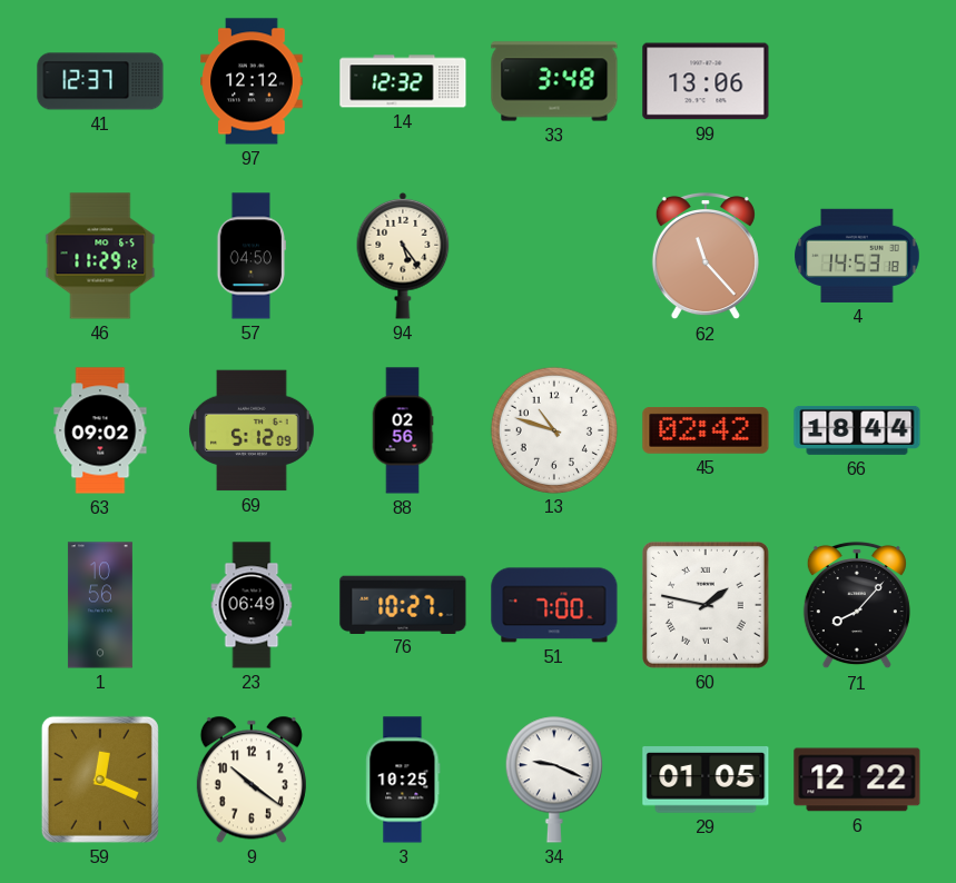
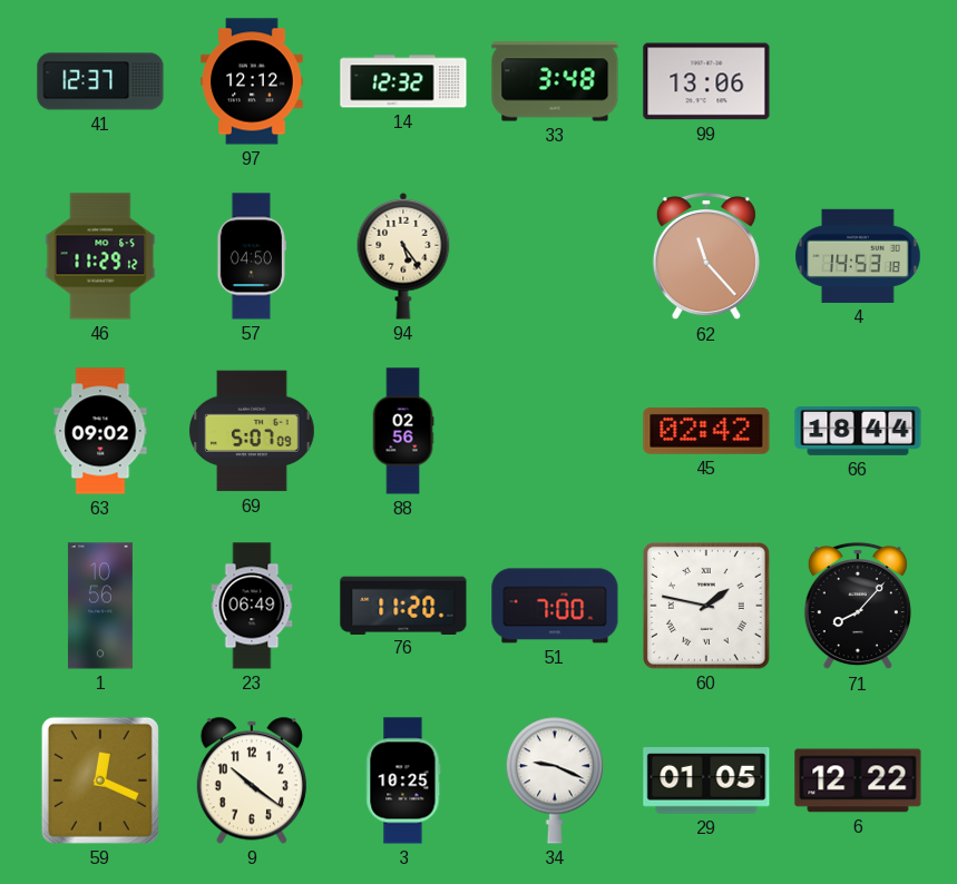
69: 5:12 -> 5:07
13: 10:48 -> none
76: 10:27 -> 11:20
